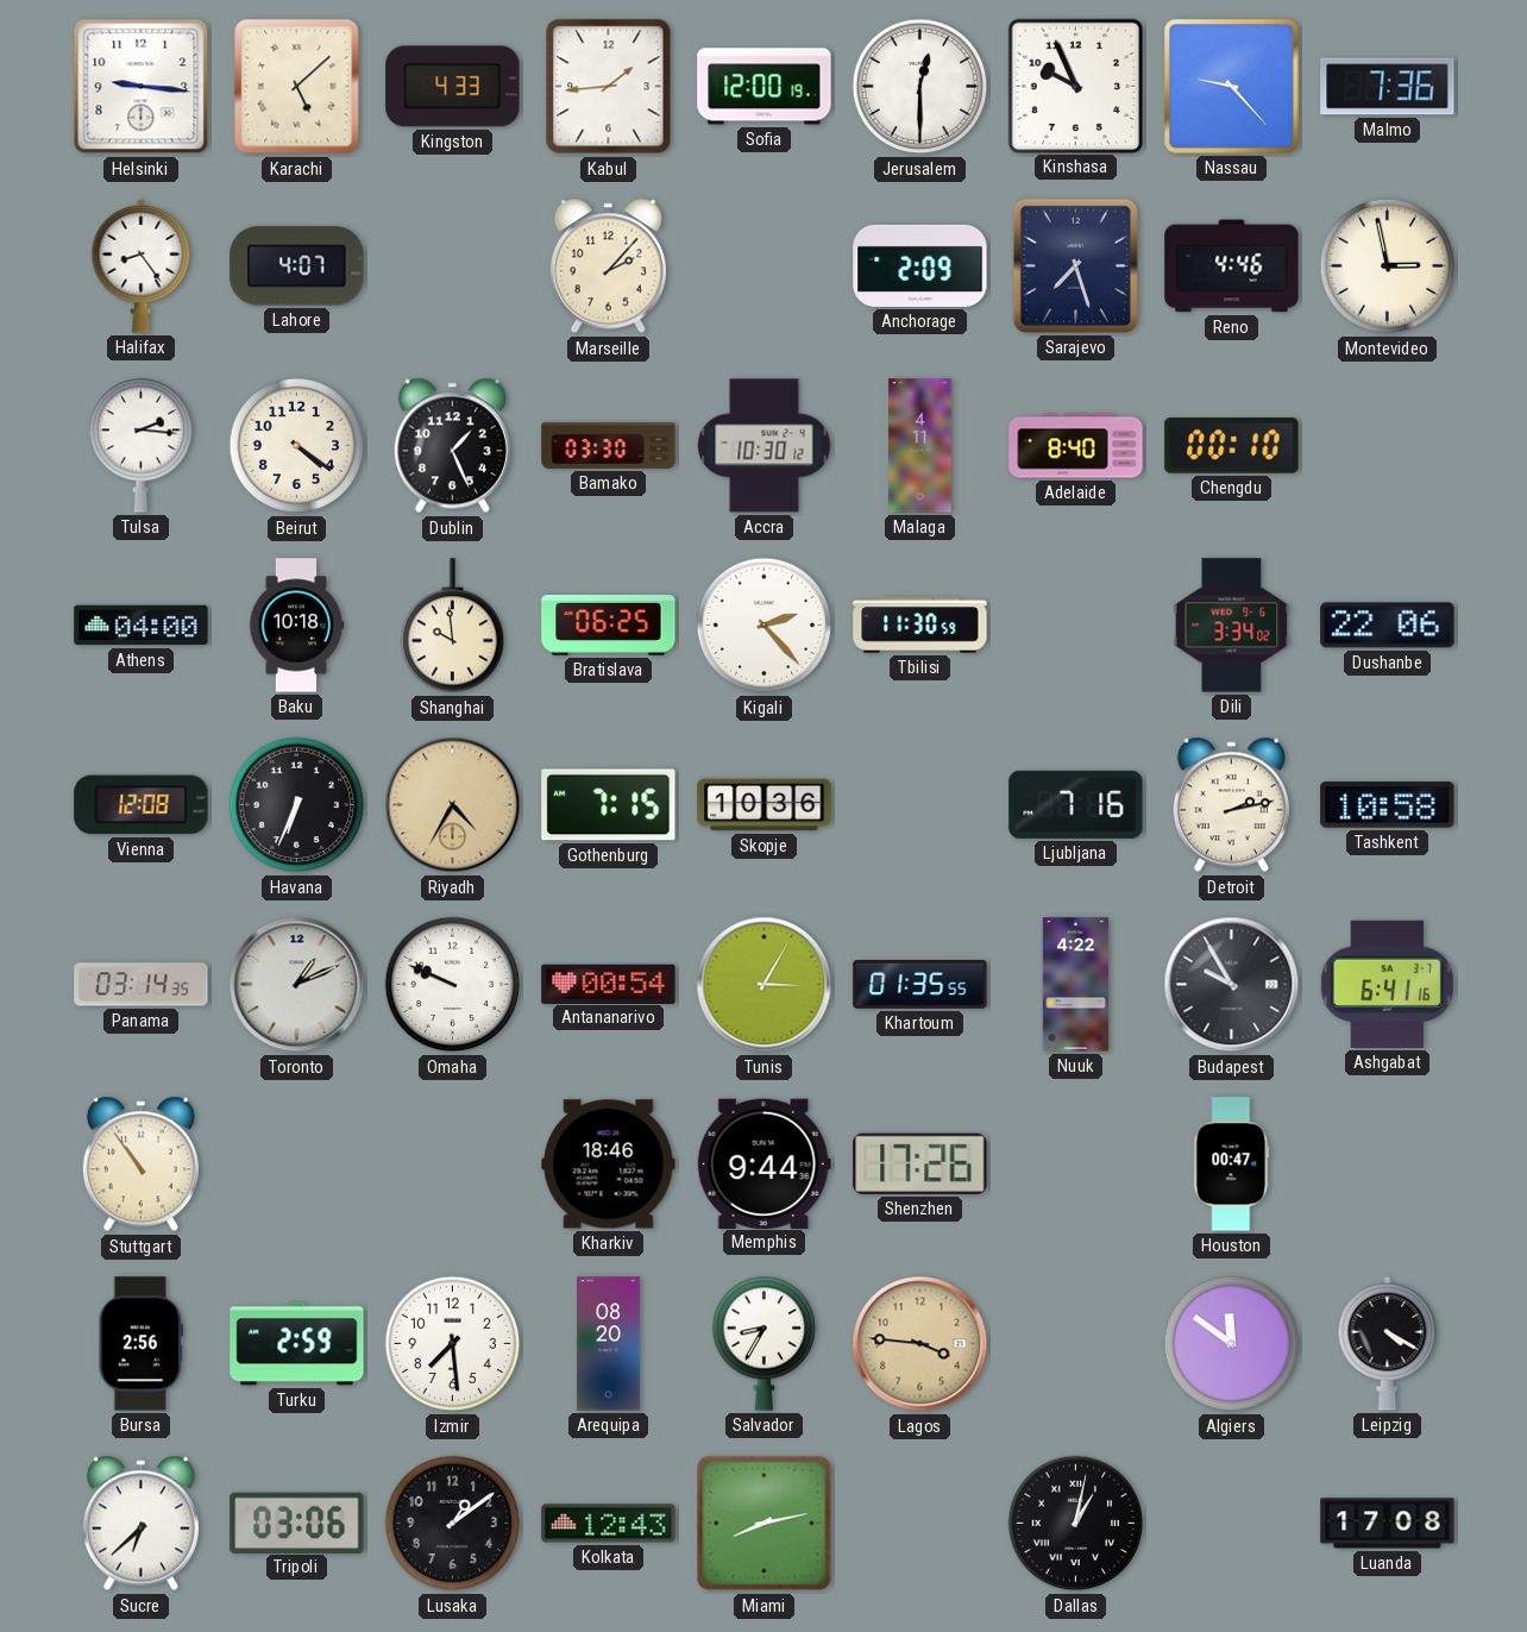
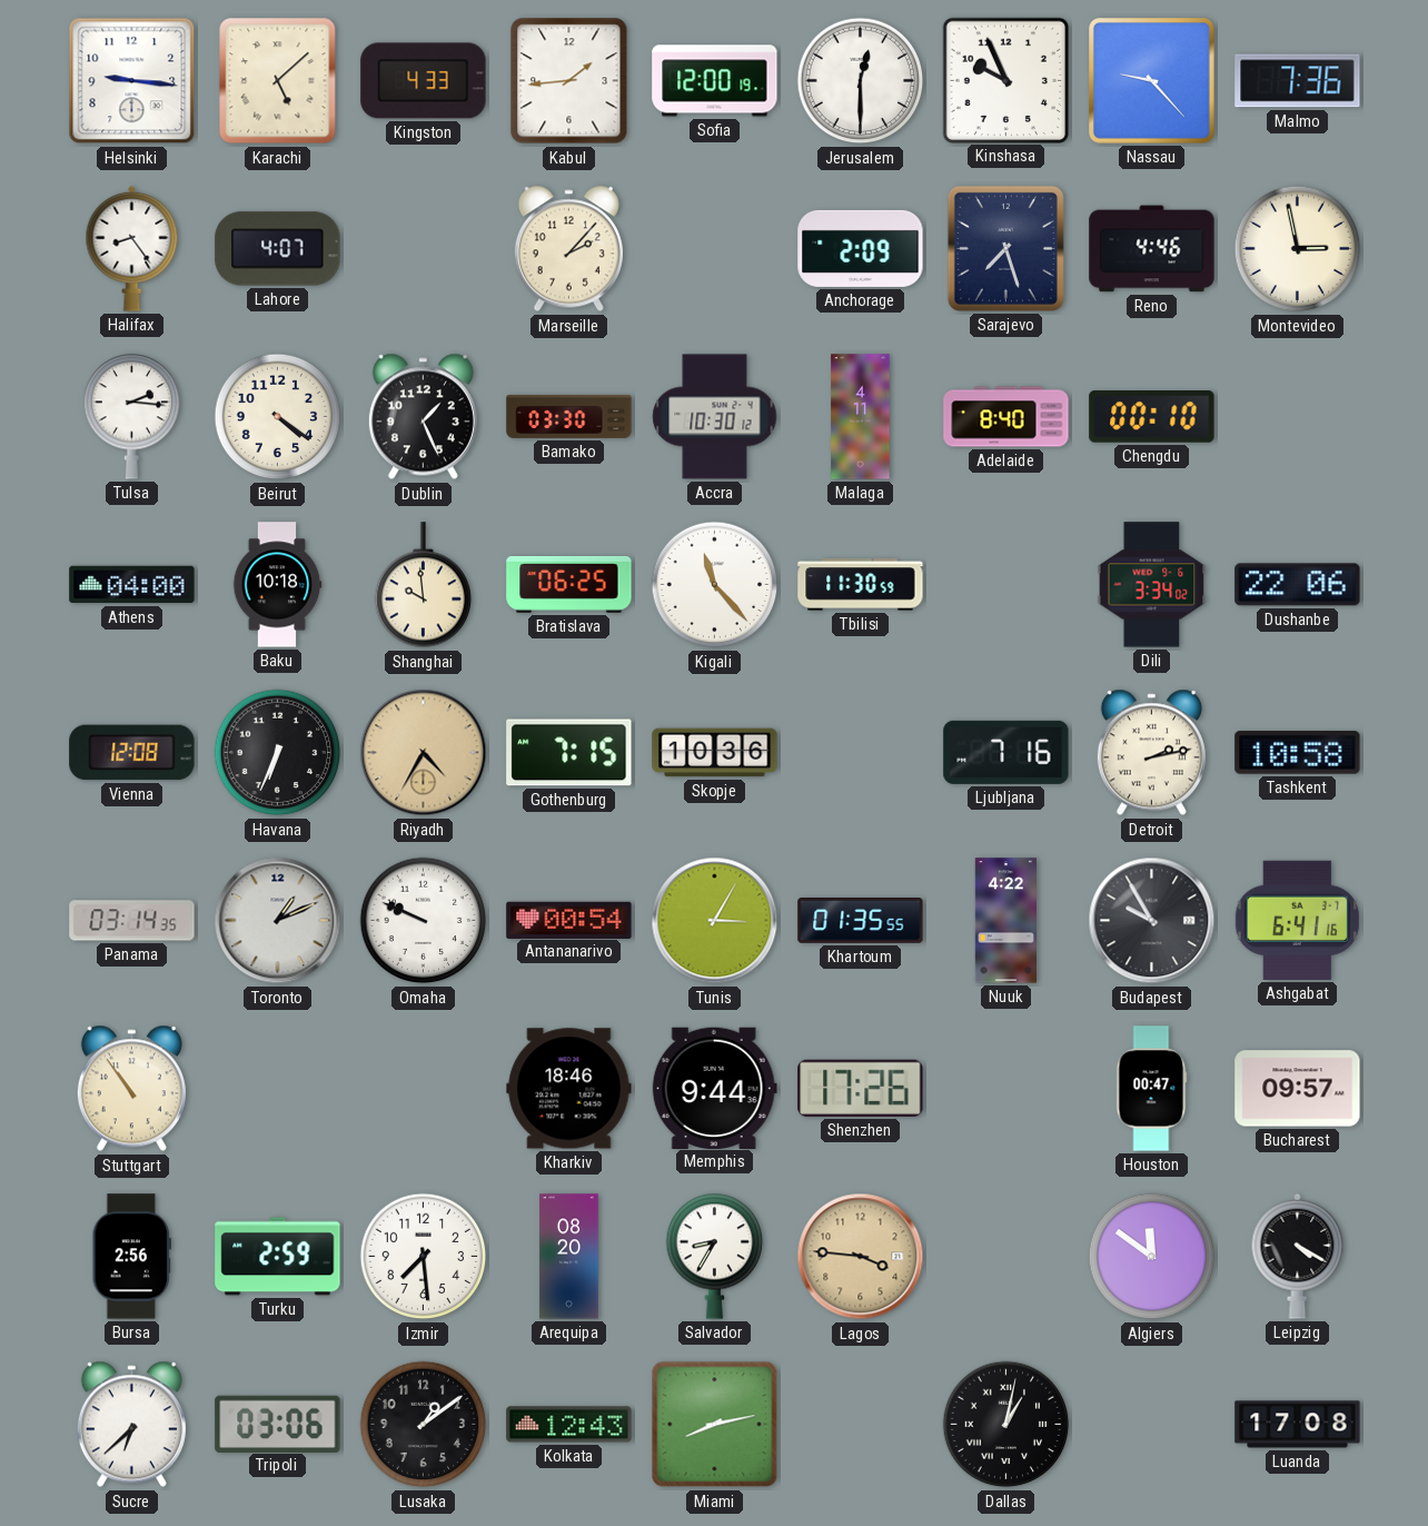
Kigali: 2:23 -> 11:23
Bucharest: none -> 09:57
